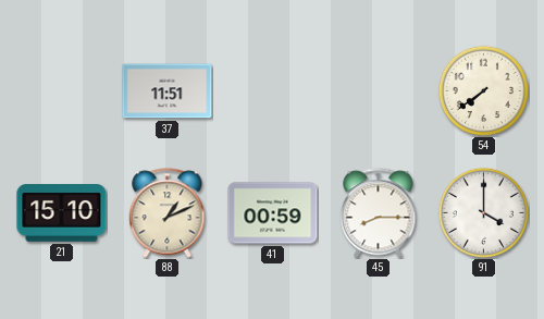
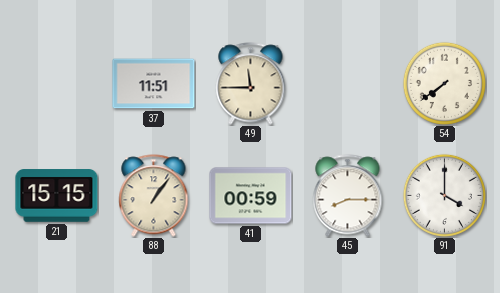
49: none -> 11:45
21: 15:10 -> 15:15
88: 1:11 -> 1:06
